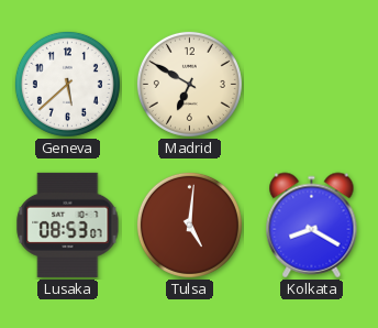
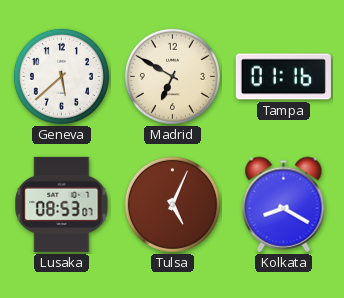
Tampa: none -> 01:16
Tulsa: 5:01 -> 5:04
